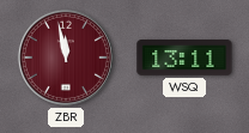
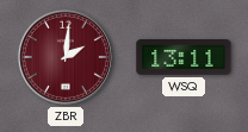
ZBR: 11:58 -> 2:01
